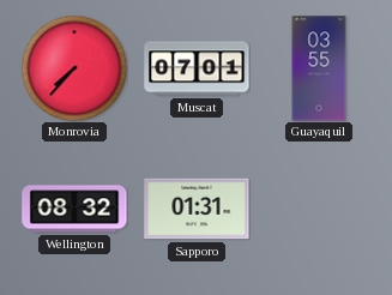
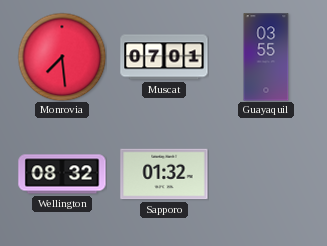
Monrovia: 7:37 -> 7:29
Sapporo: 01:31 -> 01:32
